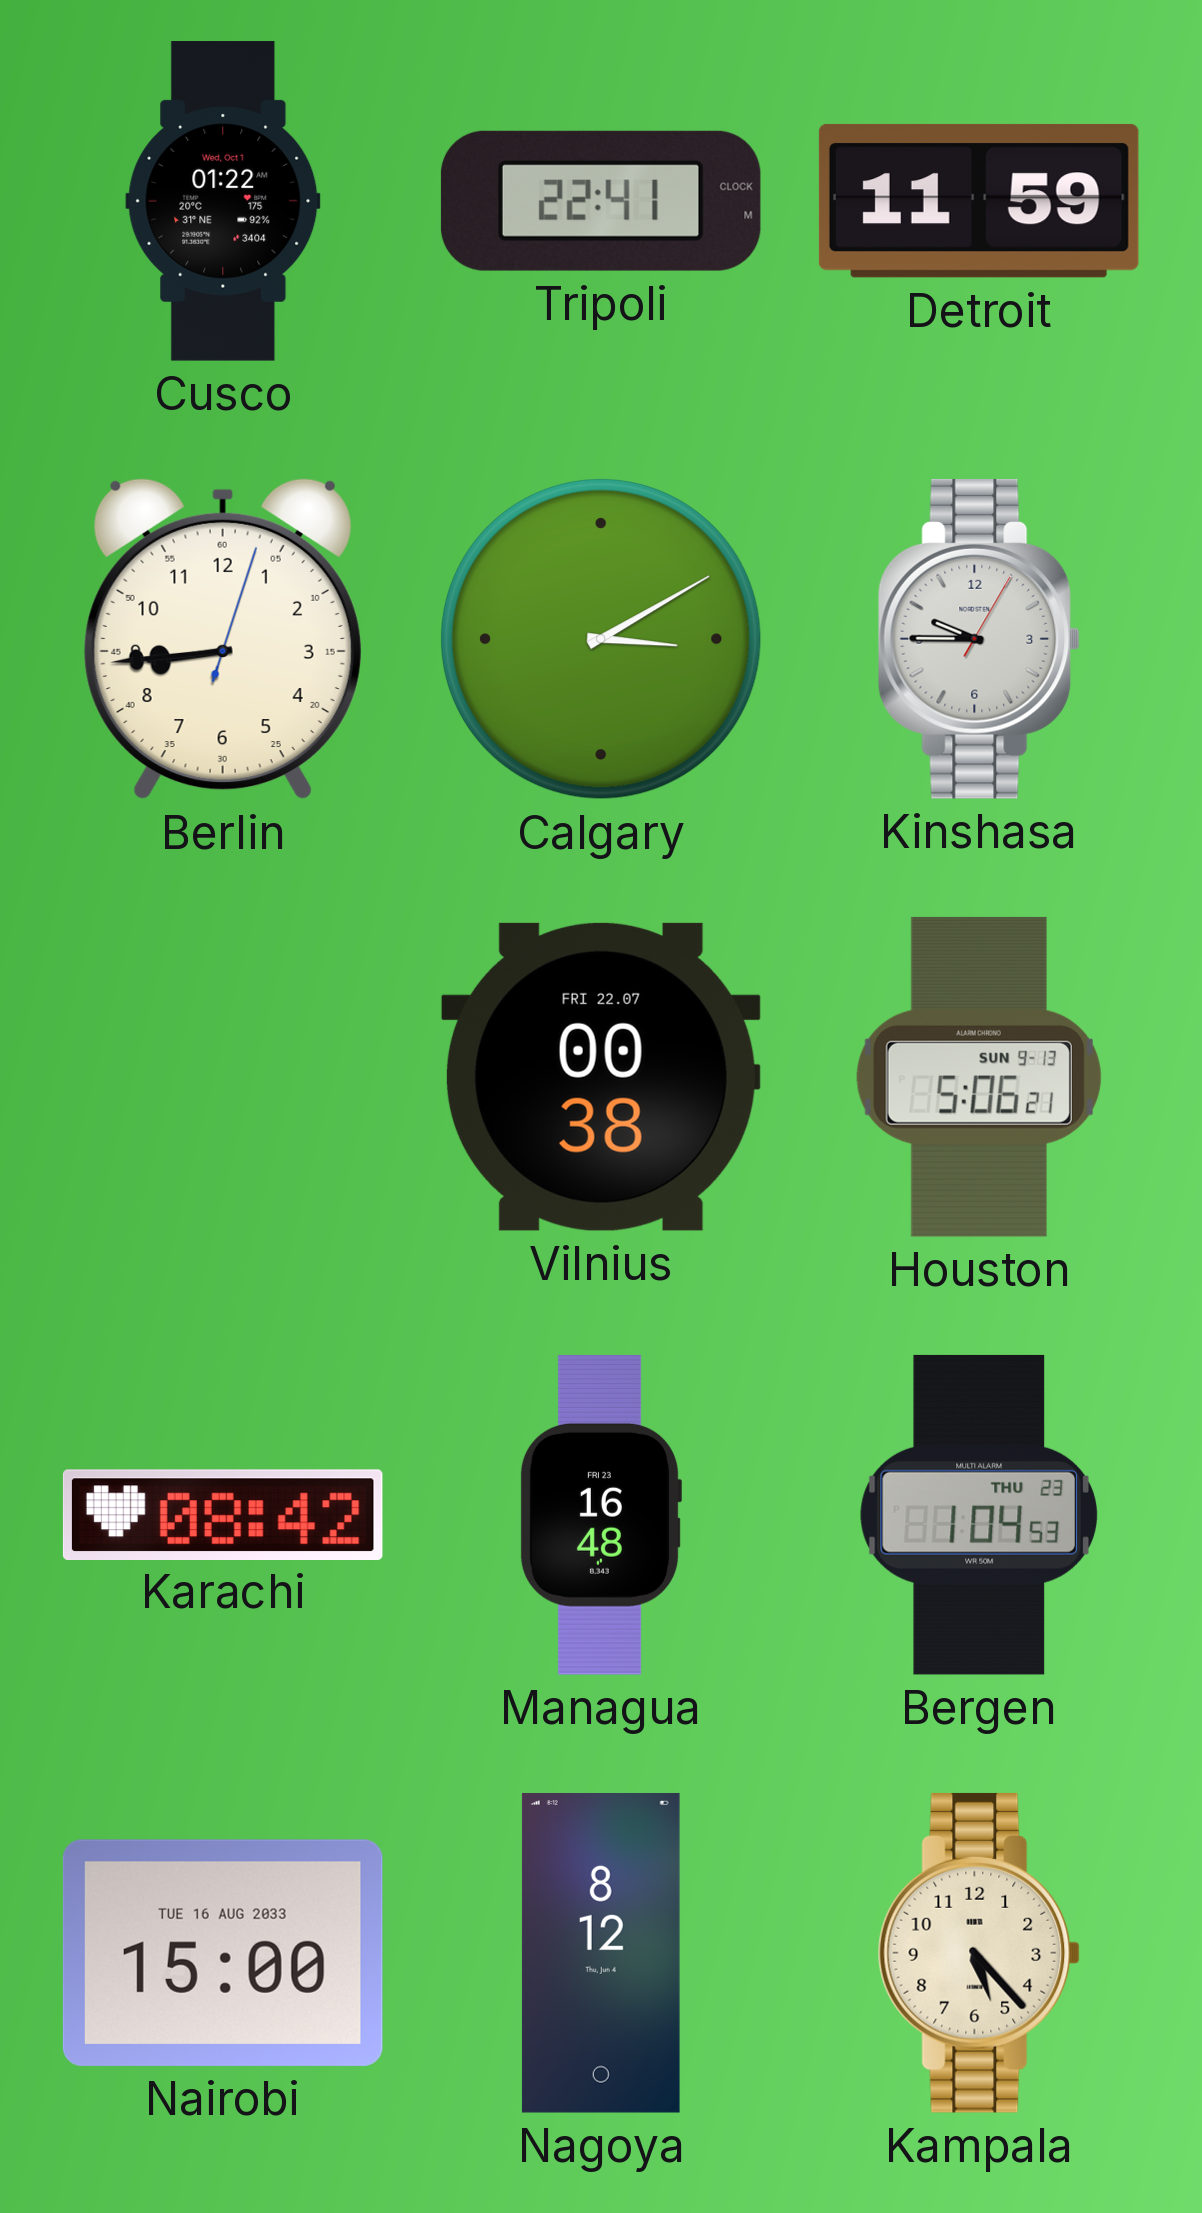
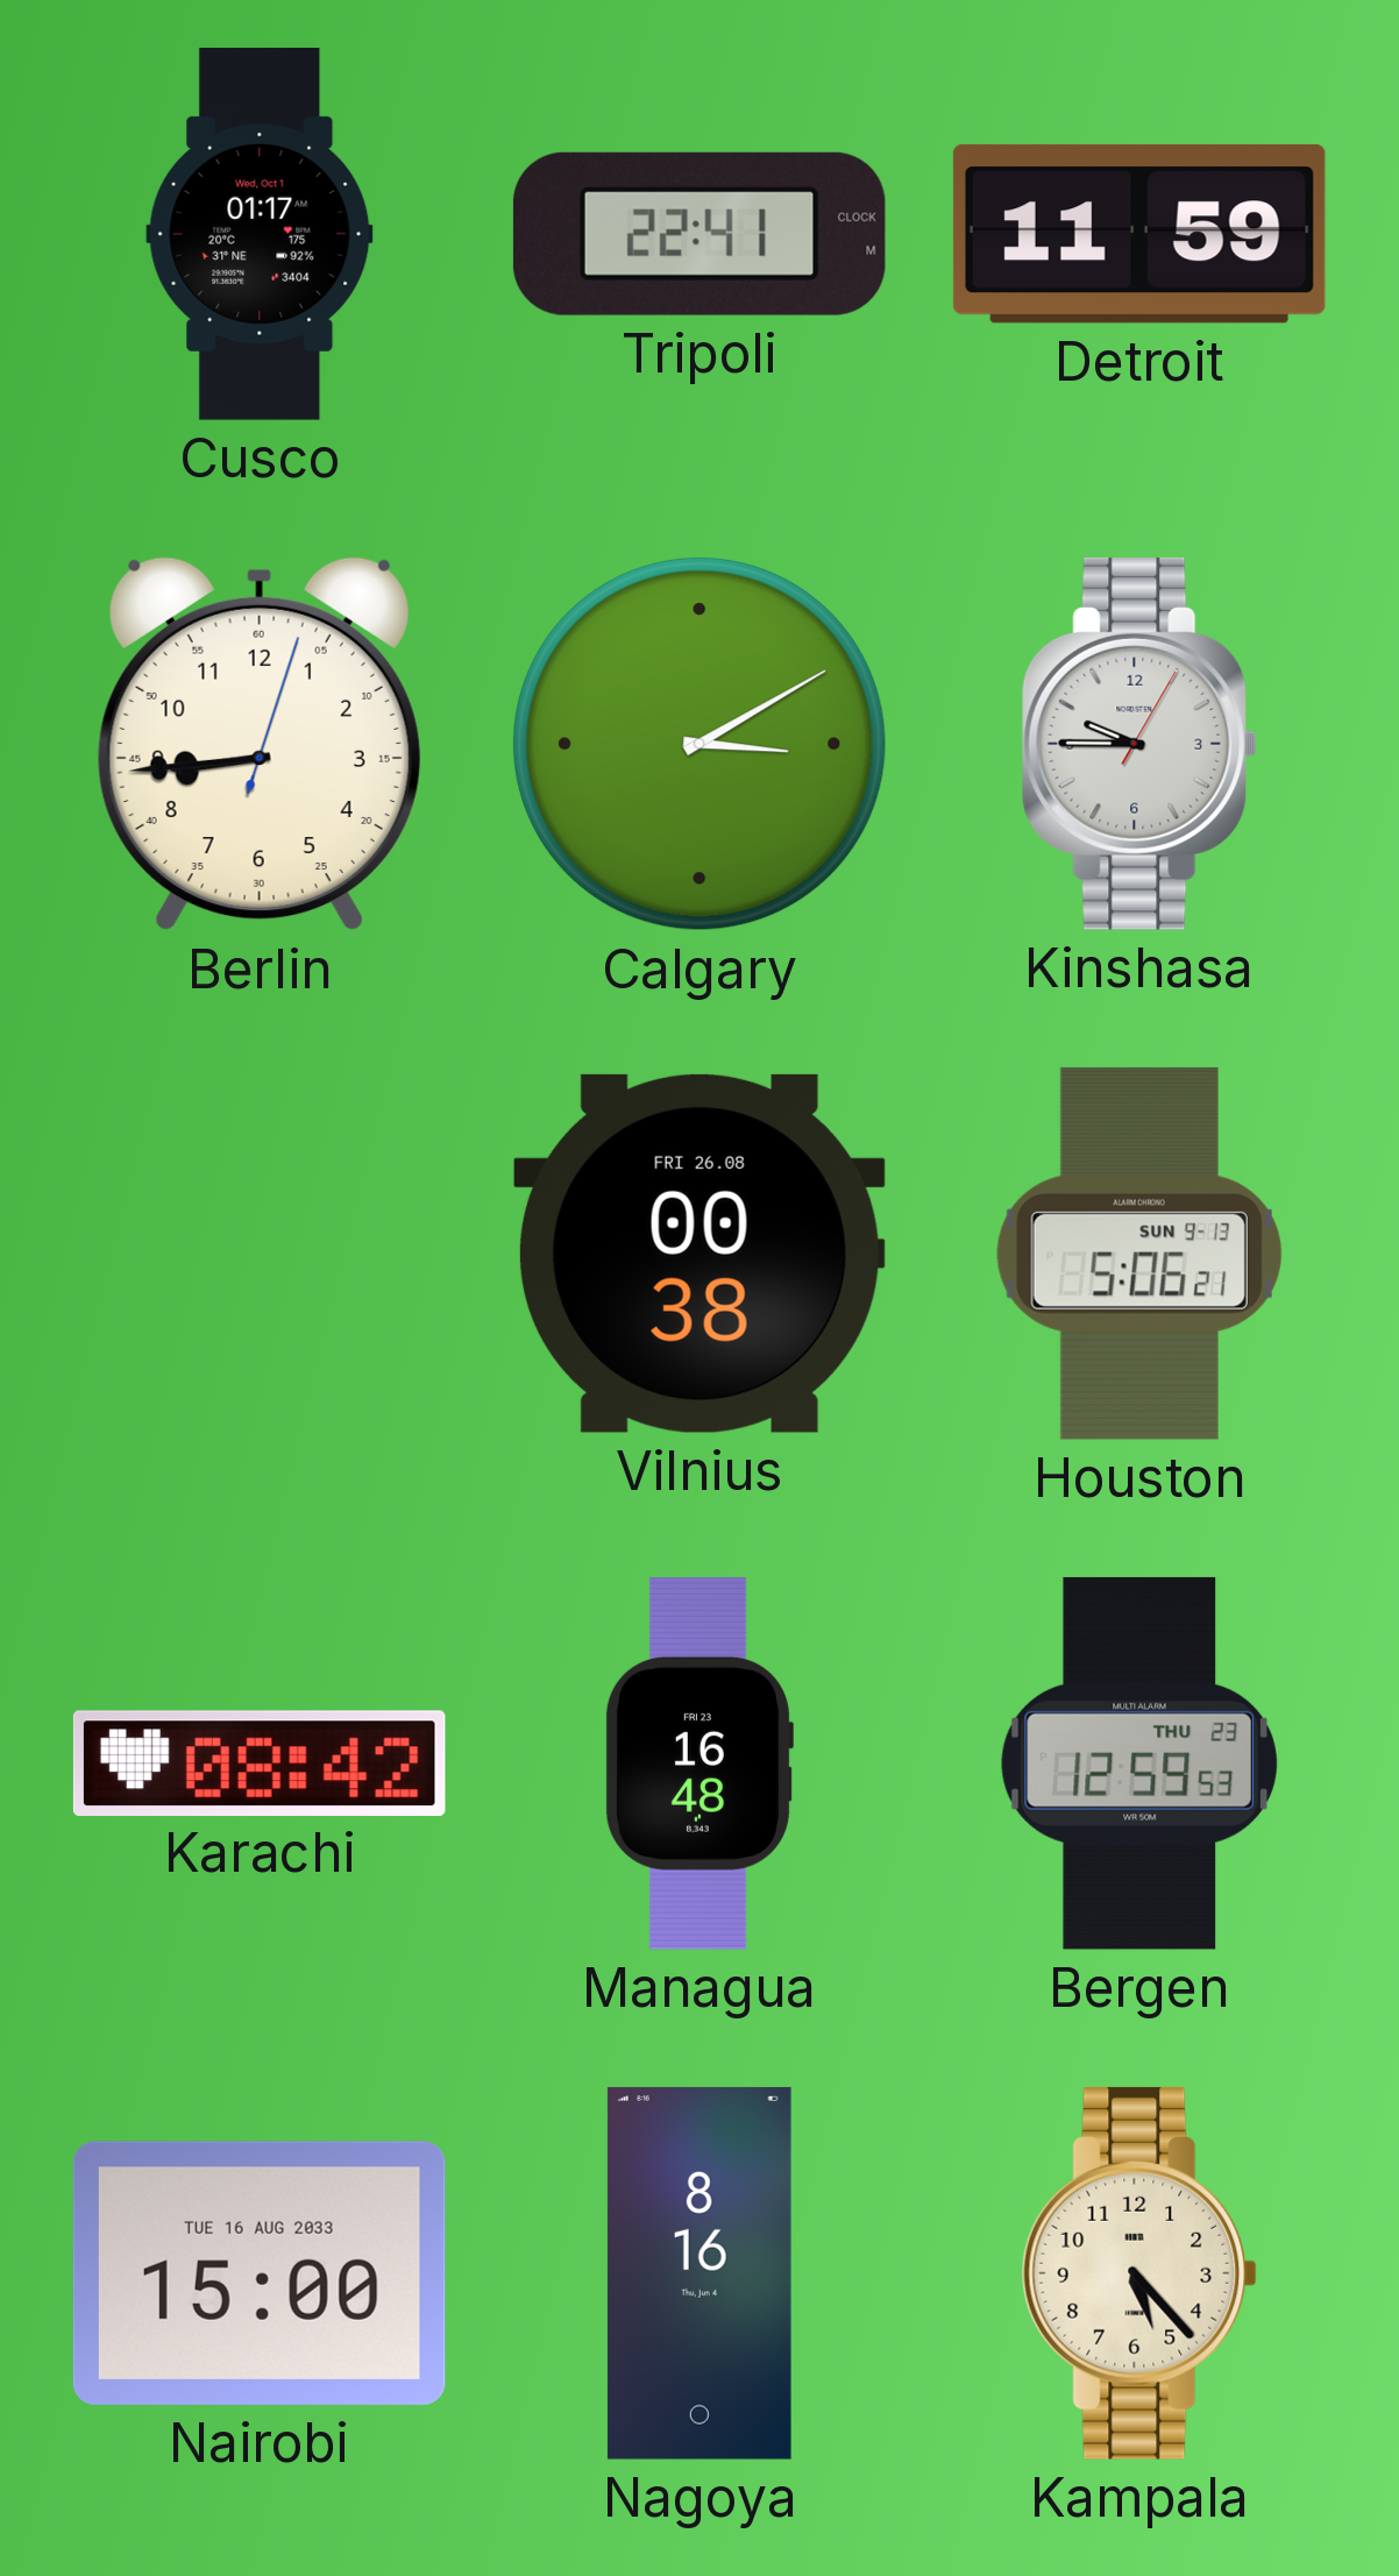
Cusco: 01:22 -> 01:17
Vilnius date: FRI 22.07 -> FRI 26.08
Bergen: 1:04 -> 12:59
Nagoya: 8:12 -> 8:16
